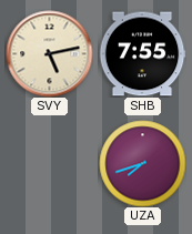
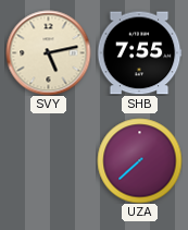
UZA: 7:42 -> 7:38
